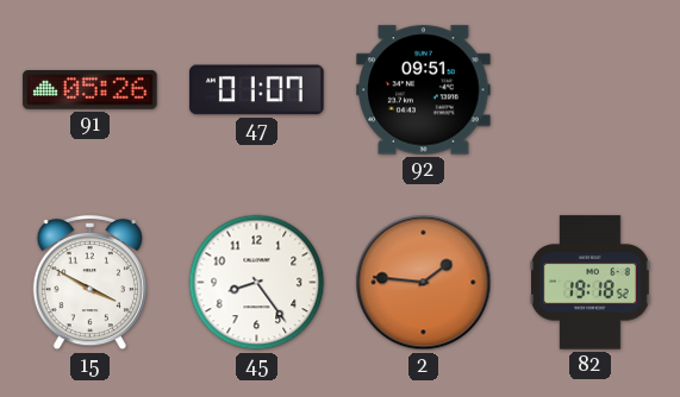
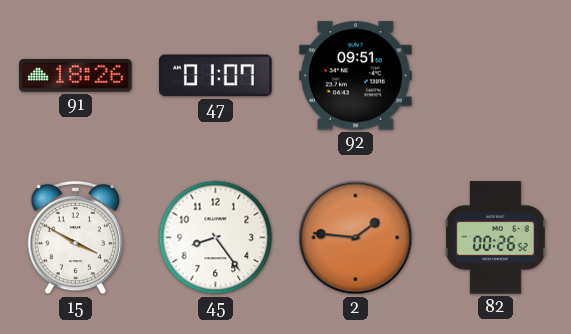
91: 05:26 -> 18:26
82: 19:18 -> 00:26
